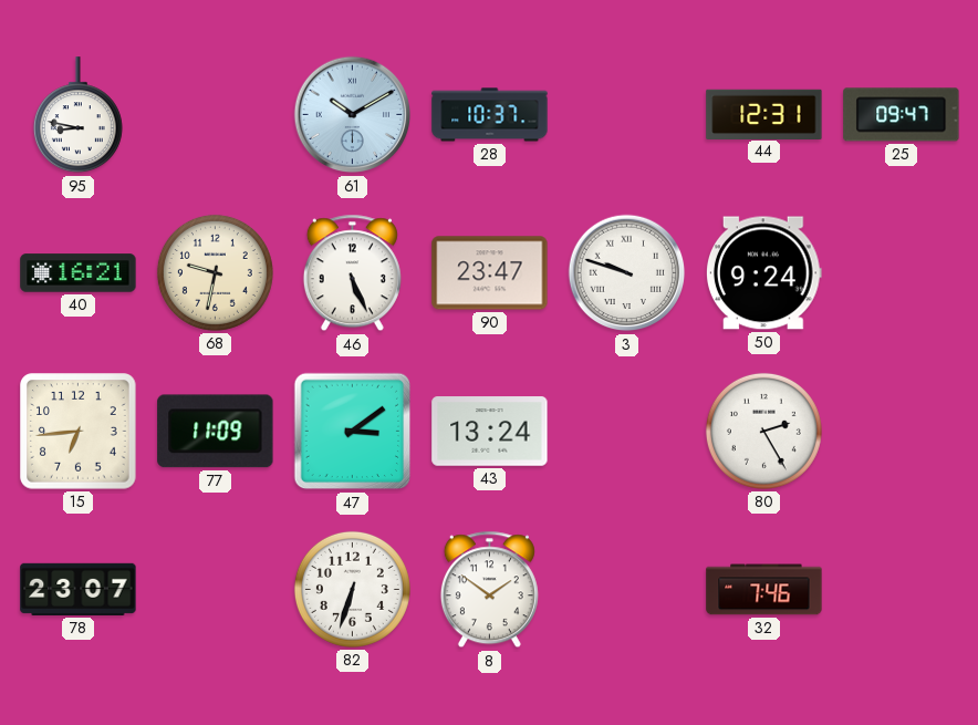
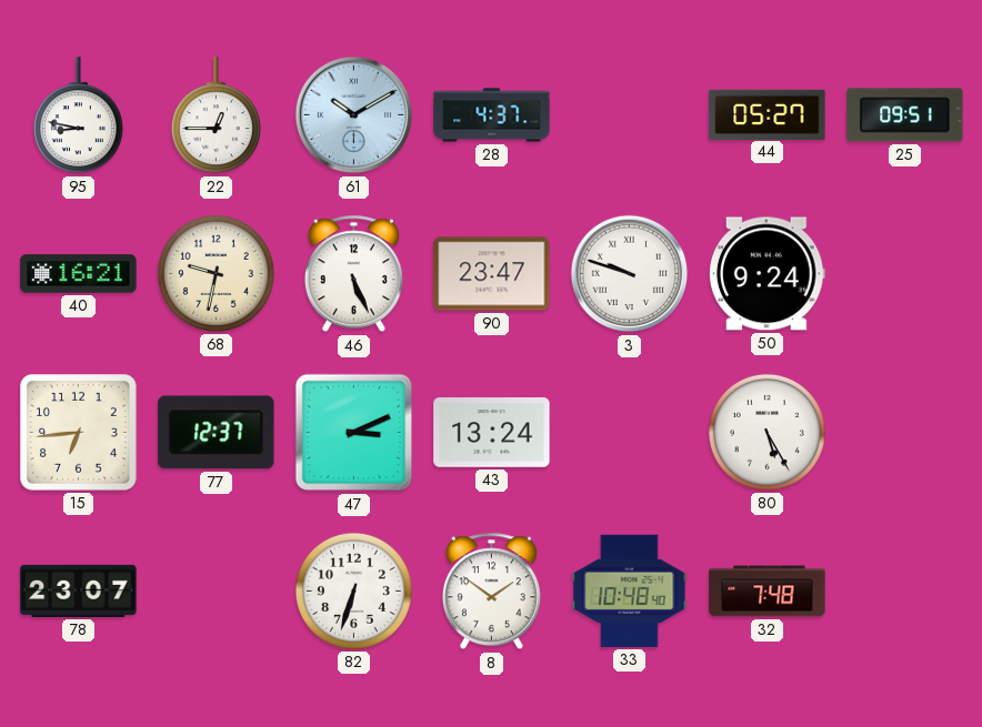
22: none -> 12:45
28: 10:37 -> 4:37
44: 12:31 -> 05:27
25: 09:47 -> 09:51
77: 11:09 -> 12:37
47: 3:09 -> 3:11
80: 2:25 -> 5:25
33: none -> 10:48
32: 7:46 -> 7:48
